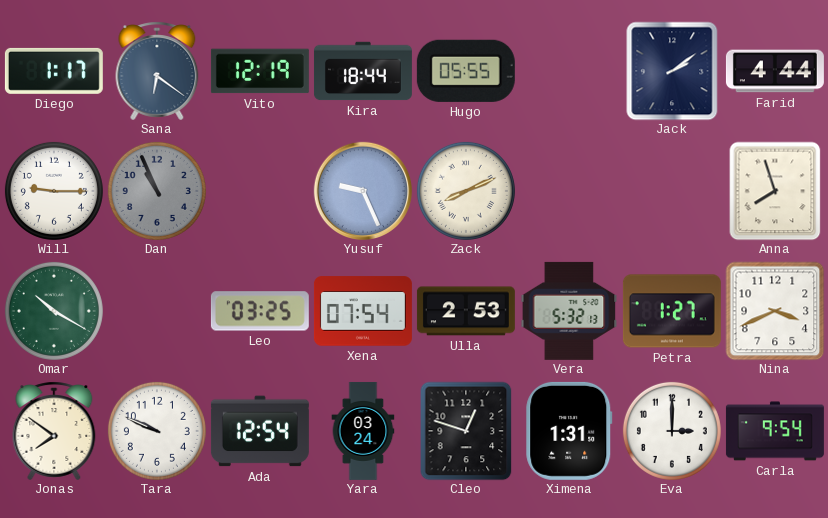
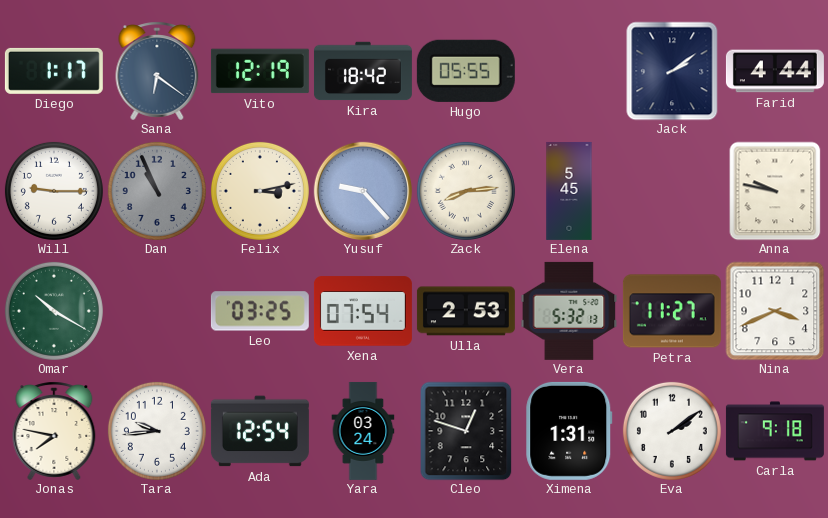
Kira: 18:44 -> 18:42
Felix: none -> 3:13
Yusuf: 9:26 -> 9:23
Zack: 8:11 -> 8:14
Elena: none -> 5:45
Anna: 7:57 -> 9:47
Petra: 1:27 -> 11:27
Jonas: 7:51 -> 7:47
Tara: 9:49 -> 9:44
Eva: 3:00 -> 2:09
Carla: 9:54 -> 9:18
